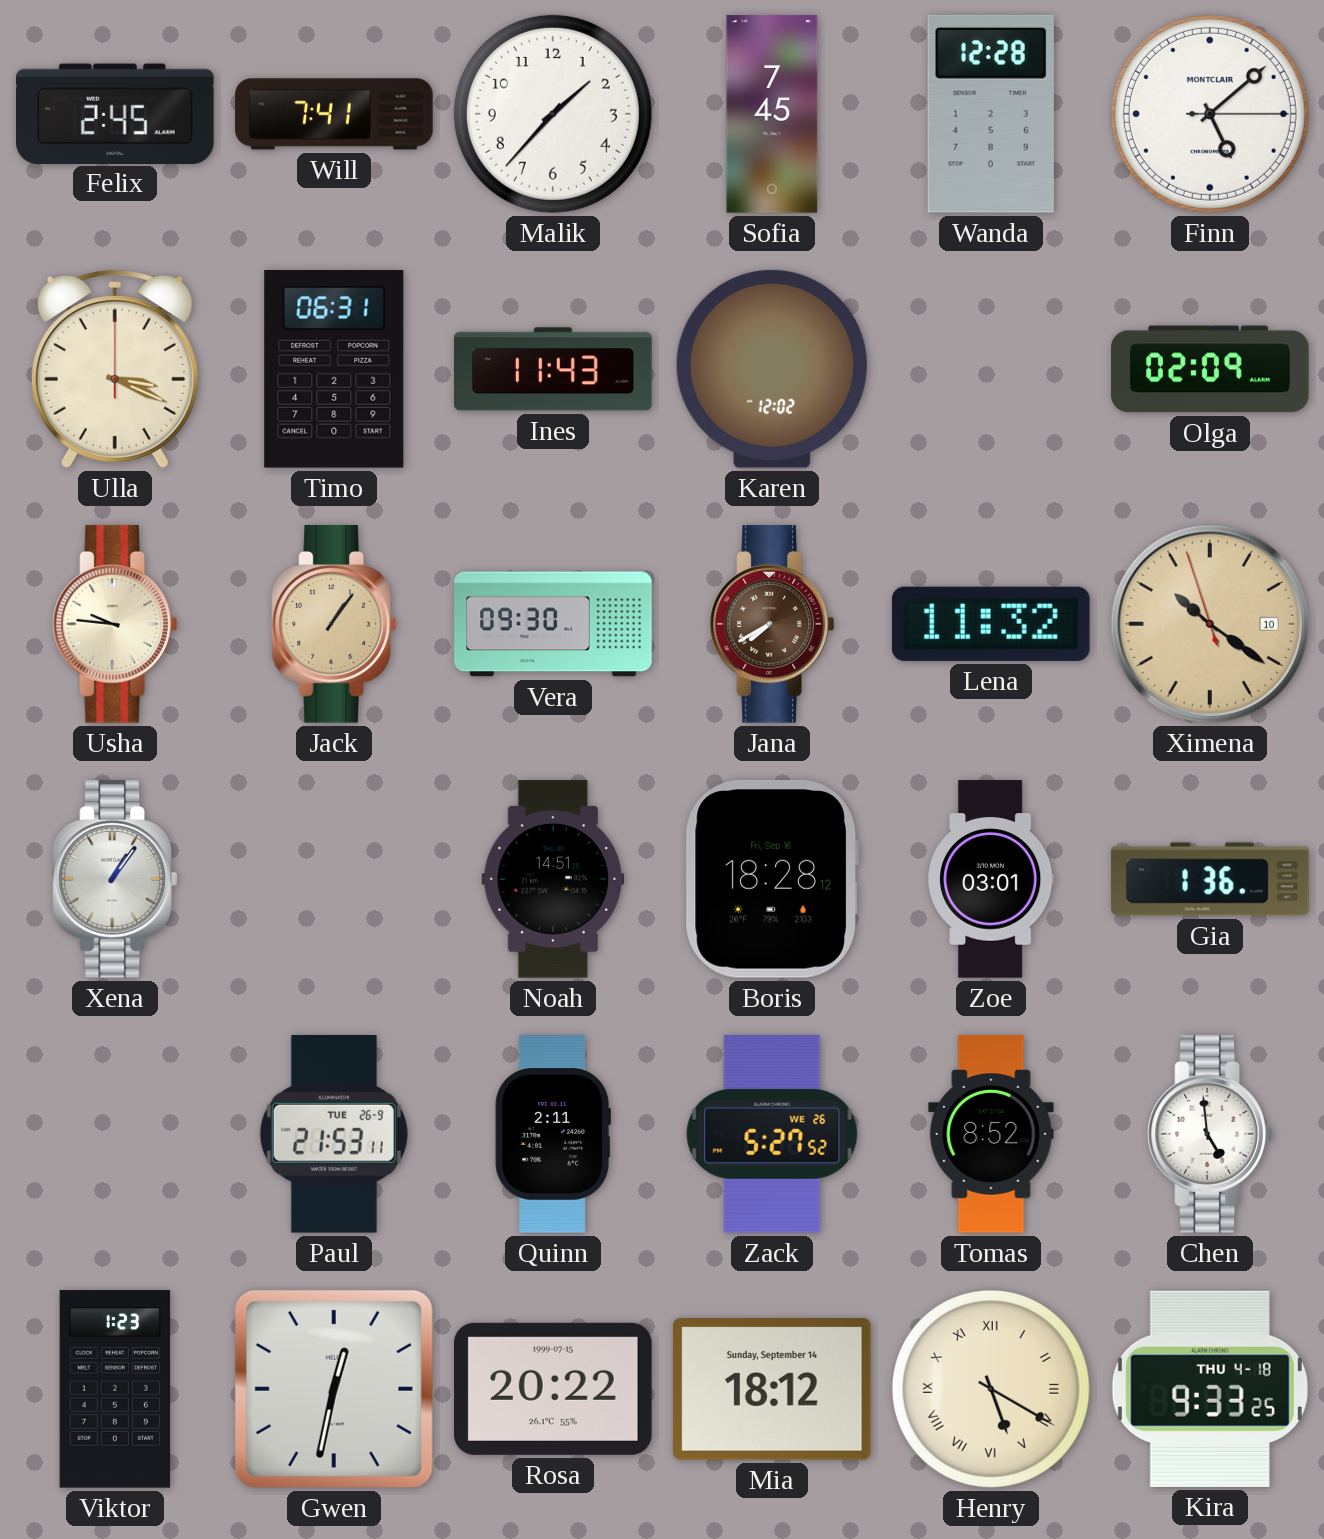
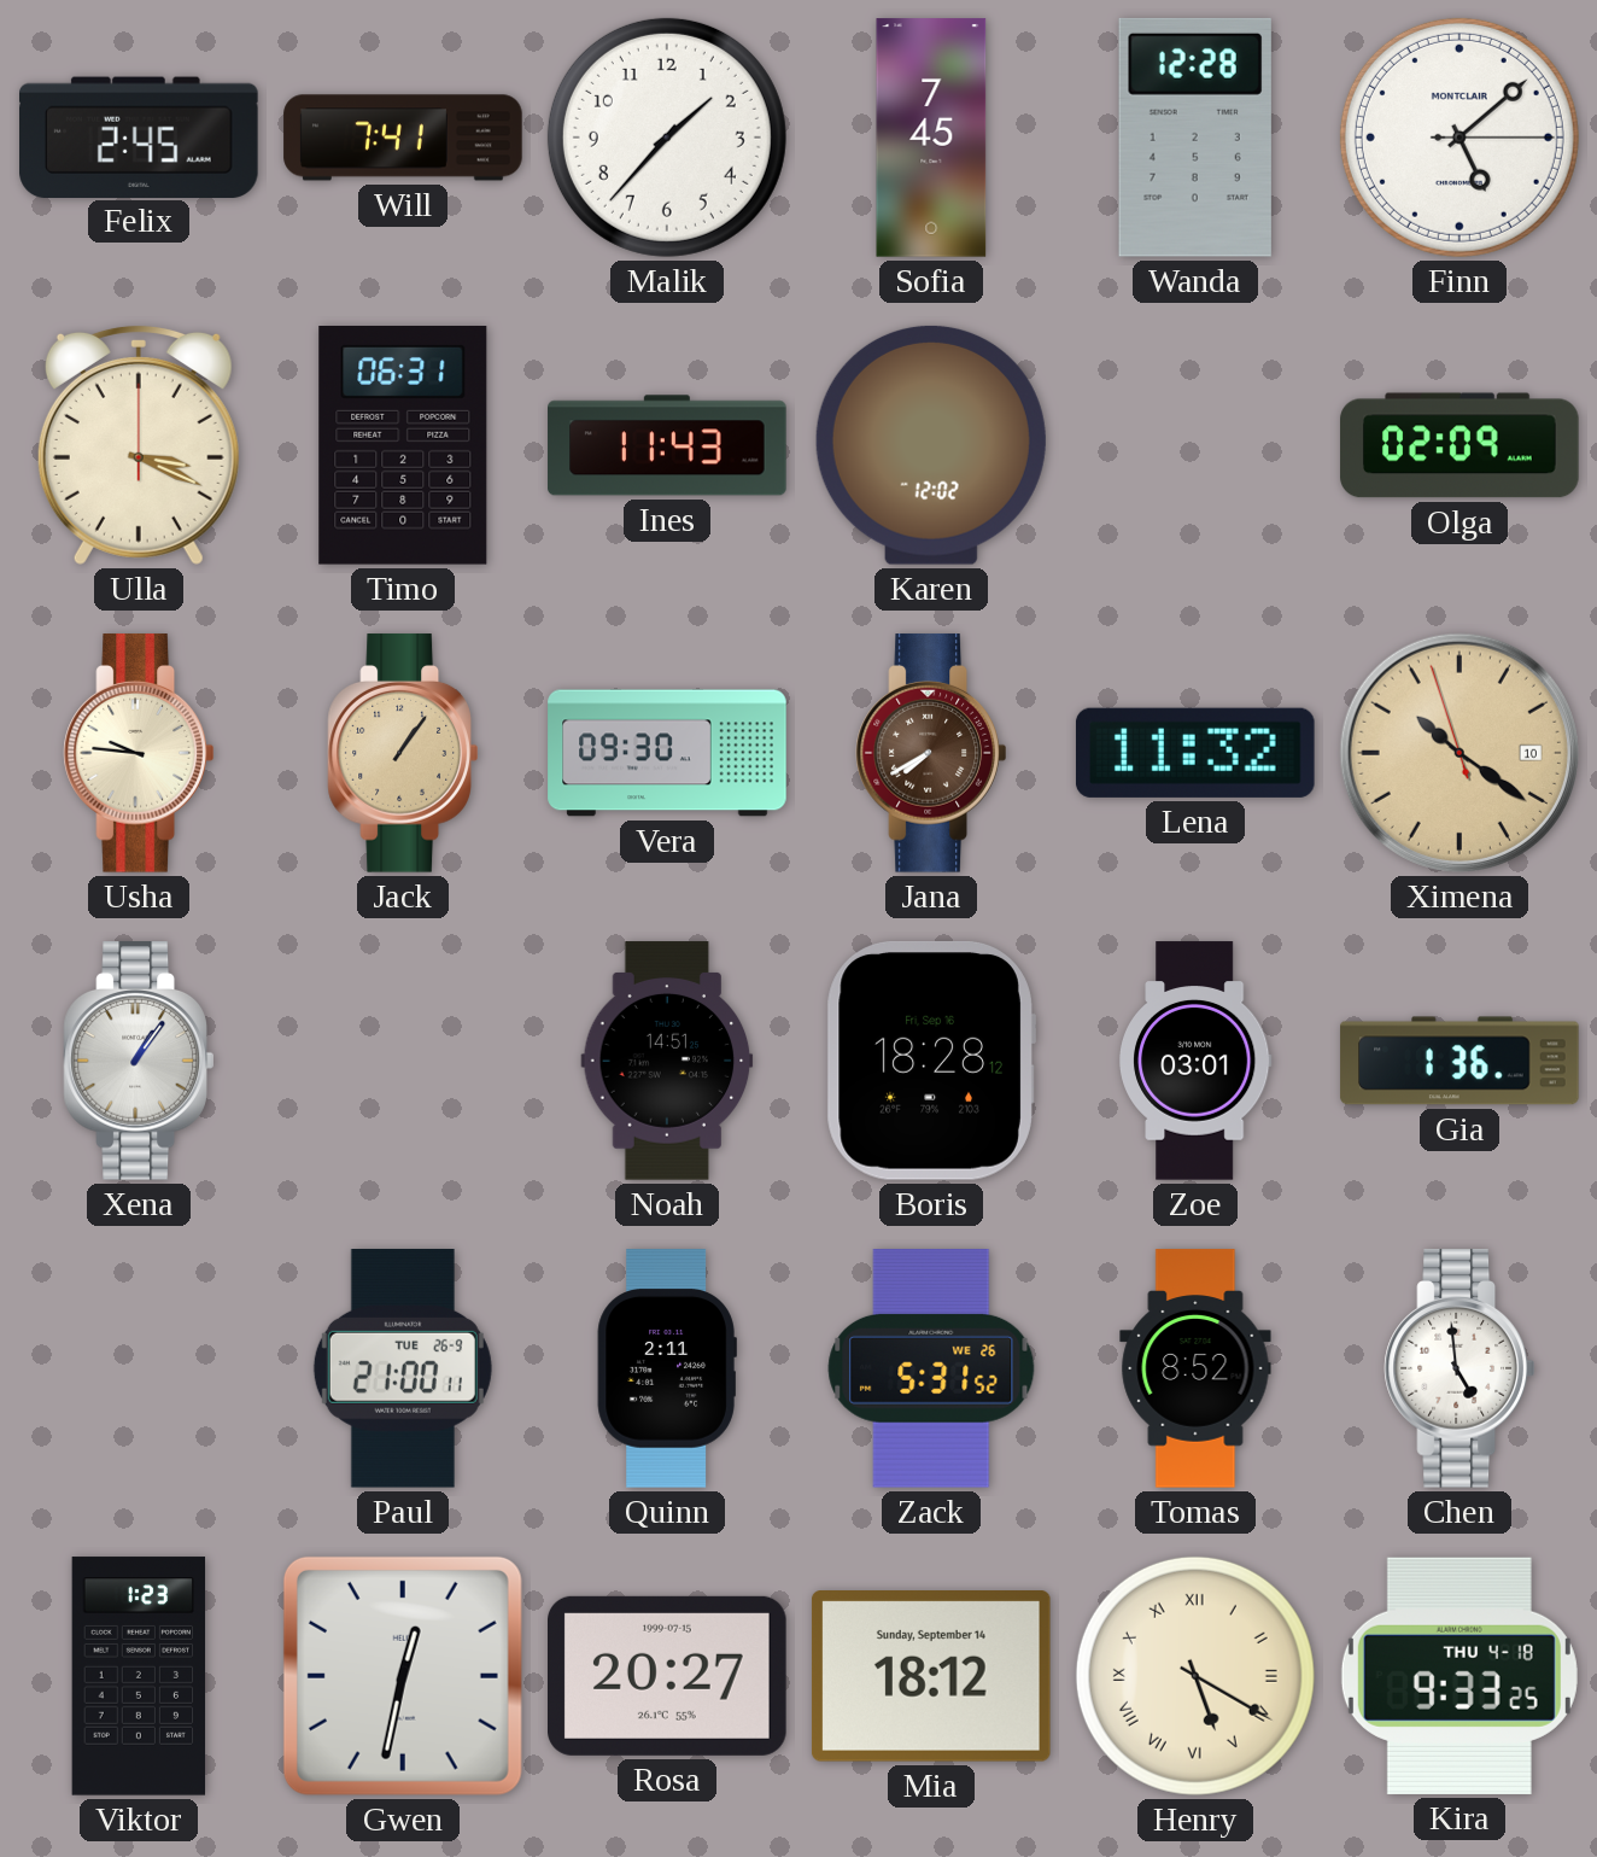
Paul: 21:53 -> 21:00
Zack: 5:27 -> 5:31
Rosa: 20:22 -> 20:27
